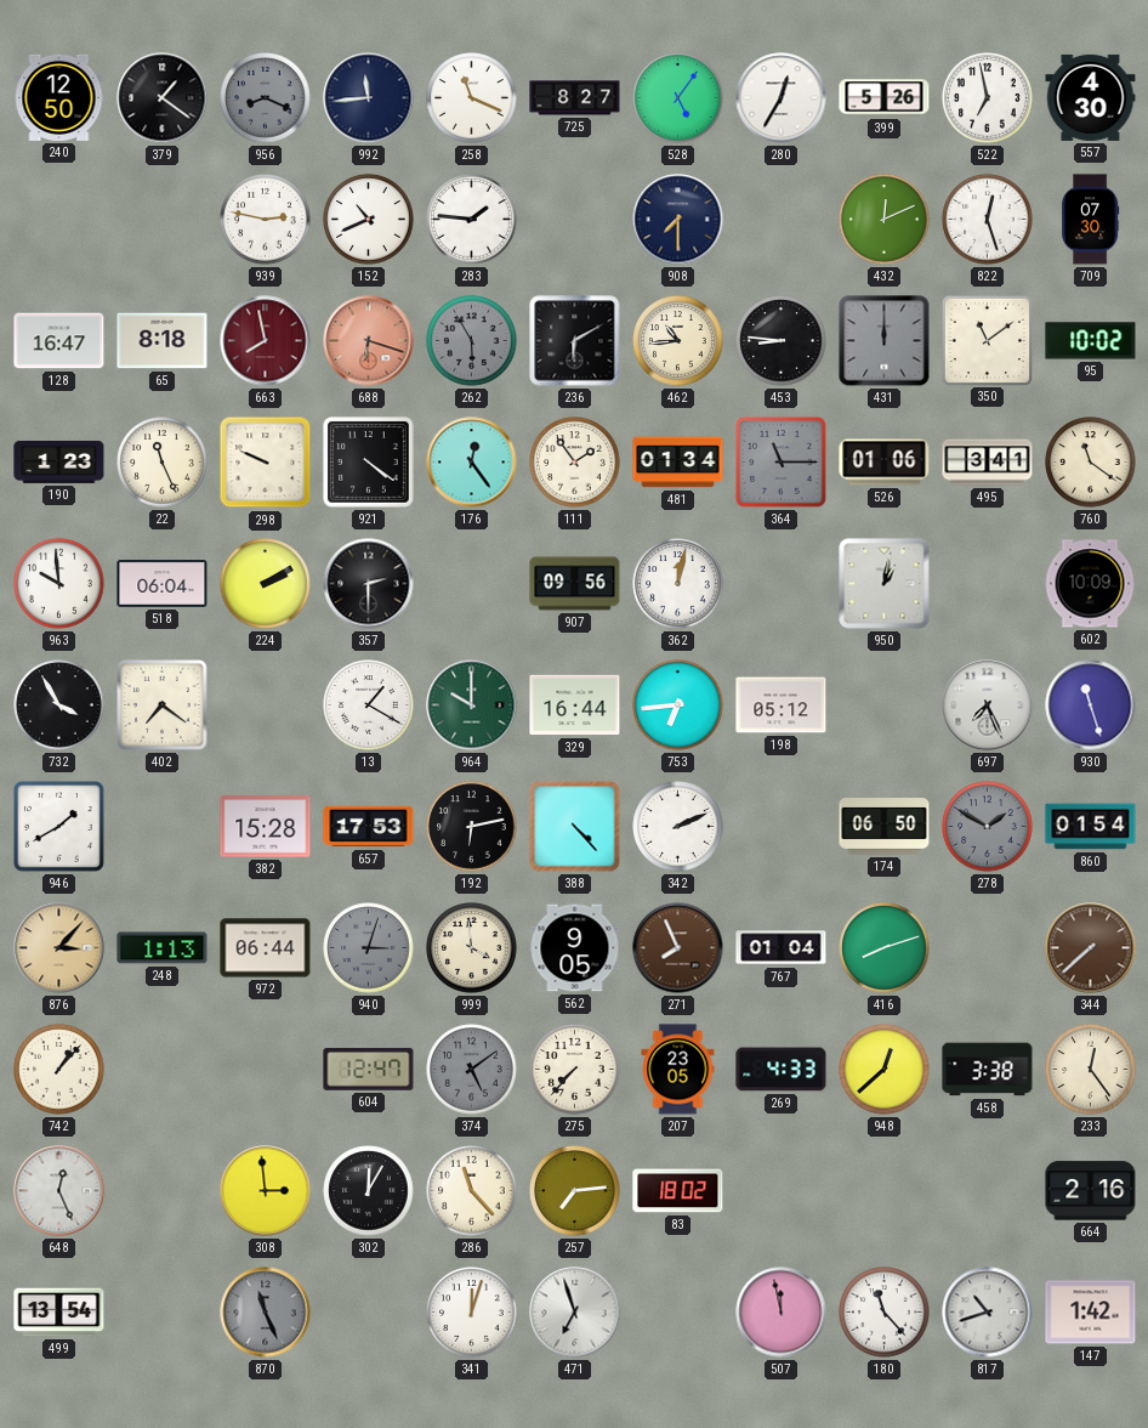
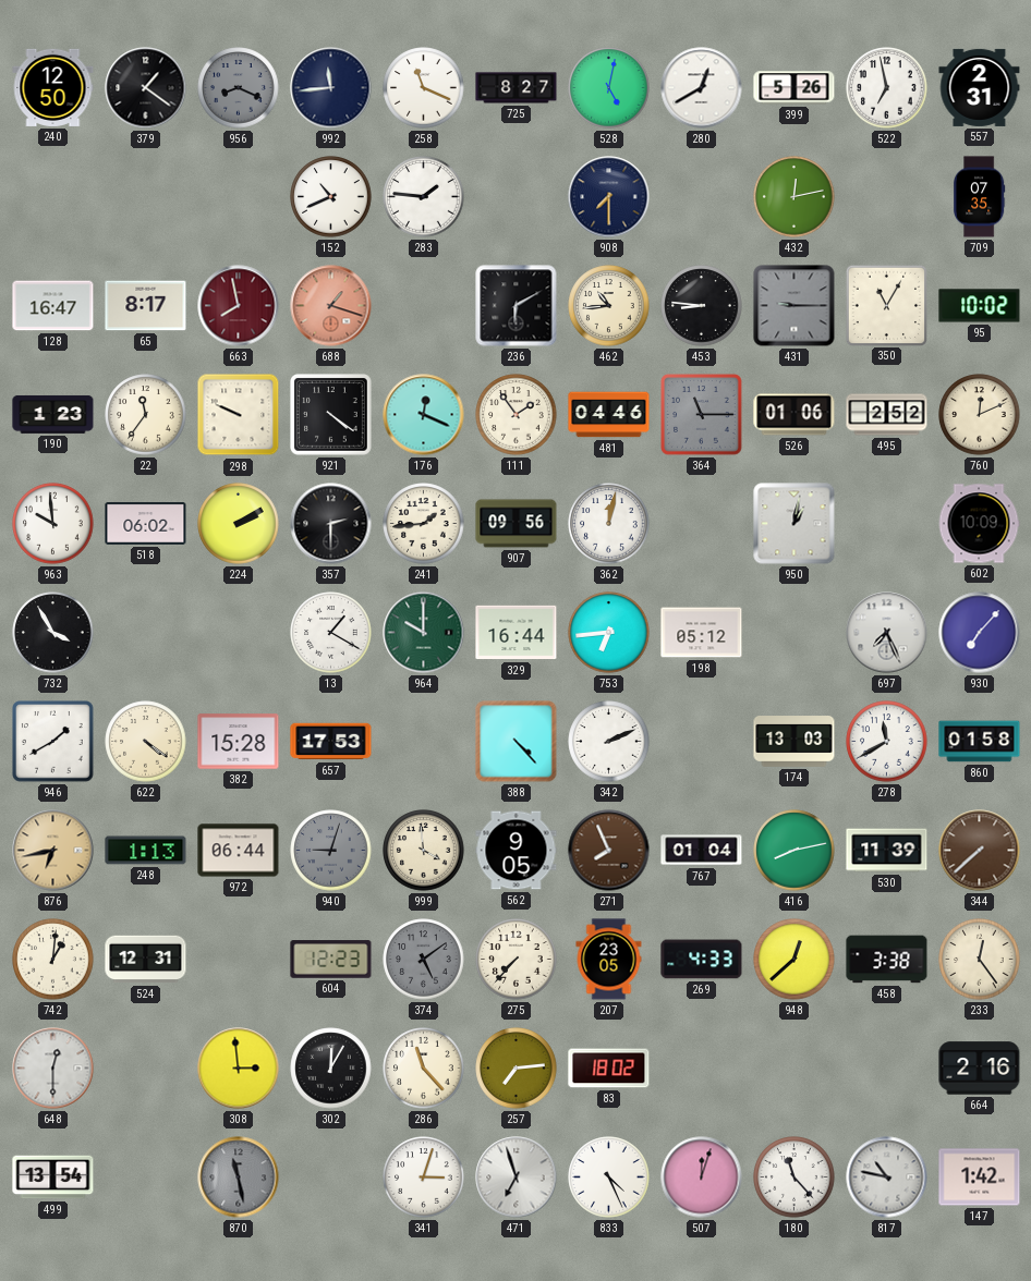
528: 5:06 -> 5:02
280: 12:35 -> 12:40
557: 4:30 -> 2:31
939: 2:47 -> none
432: 12:11 -> 12:13
822: 12:27 -> none
709: 07:30 -> 07:35
65: 8:18 -> 8:17
688: 6:18 -> 1:18
262: 5:55 -> none
431: 12:00 -> 9:15
350: 11:09 -> 11:05
22: 11:26 -> 11:36
176: 12:24 -> 12:19
481: 01:34 -> 04:46
495: 3:41 -> 2:52
760: 11:21 -> 12:11
518: 06:04 -> 06:02
241: none -> 1:44
402: 7:21 -> none
930: 11:27 -> 7:07
622: none -> 4:21
192: 6:13 -> none
174: 06:50 -> 13:03
278: 1:50 -> 11:40
278 dial: grey -> white
860: 01:54 -> 01:58
876: 3:07 -> 6:43
940: 3:03 -> 9:03
416: 8:12 -> 8:13
530: none -> 11:39
742: 1:07 -> 1:01
524: none -> 12:31
604: 12:47 -> 12:23
648: 12:26 -> 12:30
870: 11:26 -> 11:28
341: 12:03 -> 3:03
833: none -> 4:26
507: 11:58 -> 12:03
817: 10:42 -> 10:47
